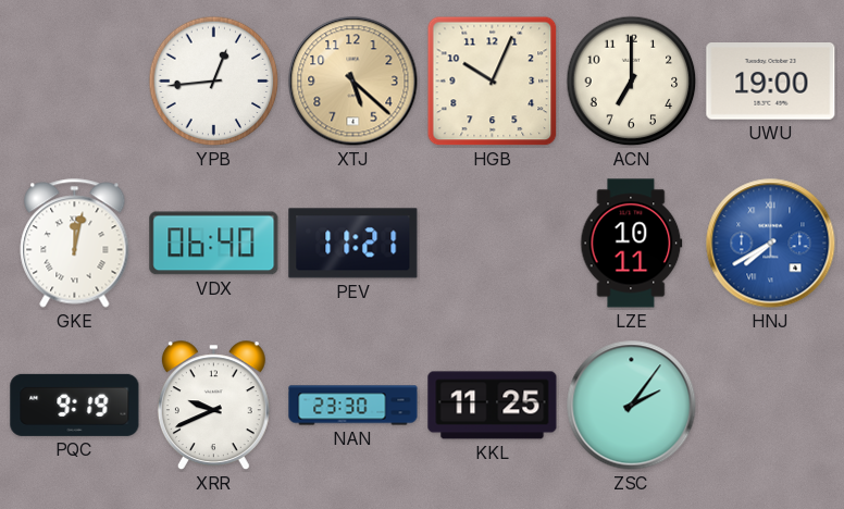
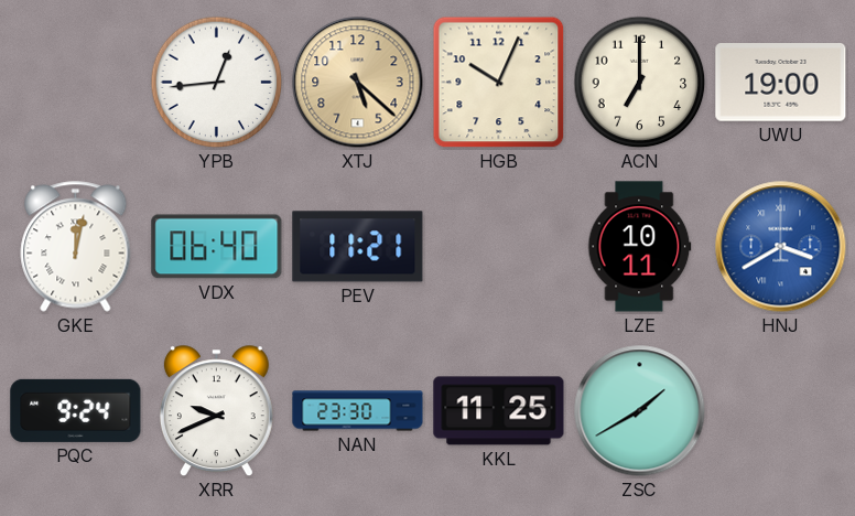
HNJ: 7:40 -> 3:40
PQC: 9:19 -> 9:24
ZSC: 2:06 -> 1:40
